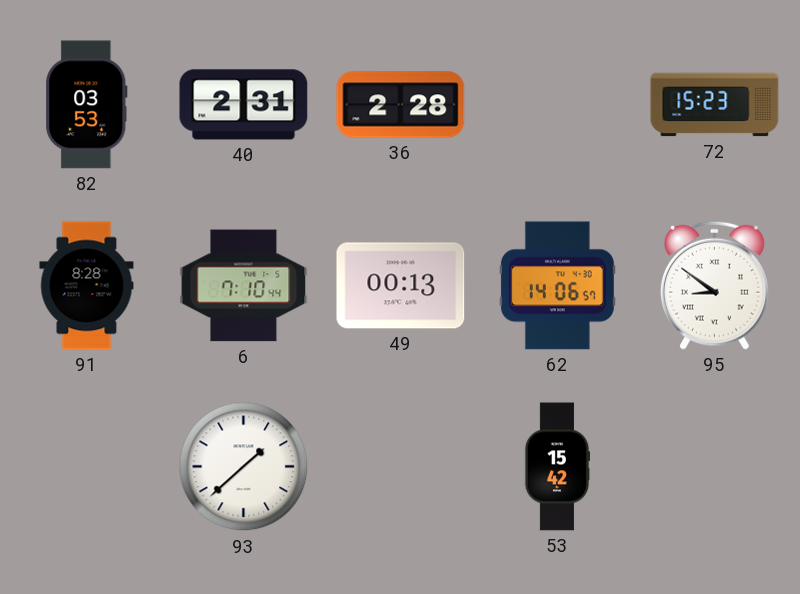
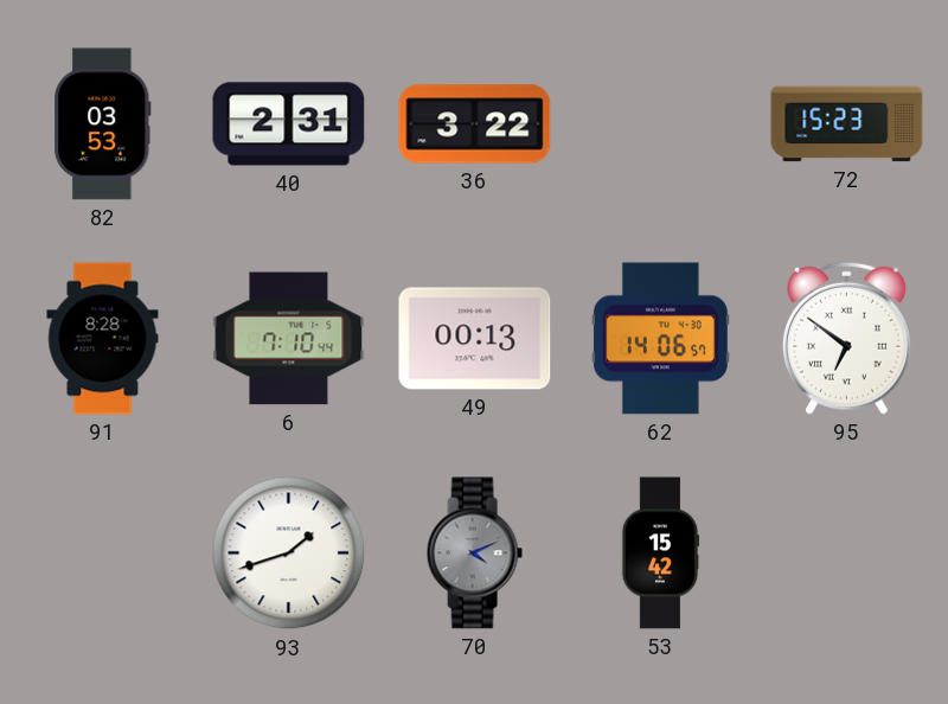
36: 2:28 -> 3:22
95: 8:51 -> 6:51
93: 1:38 -> 1:42
70: none -> 4:11
